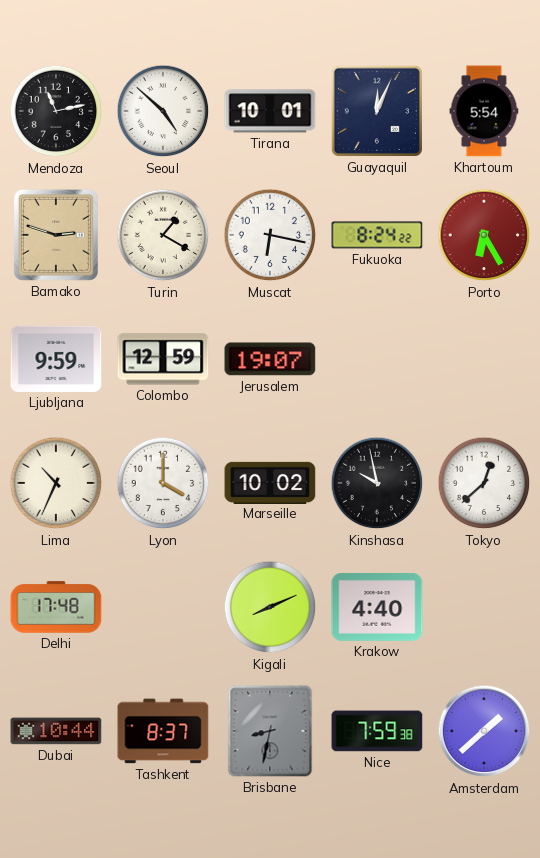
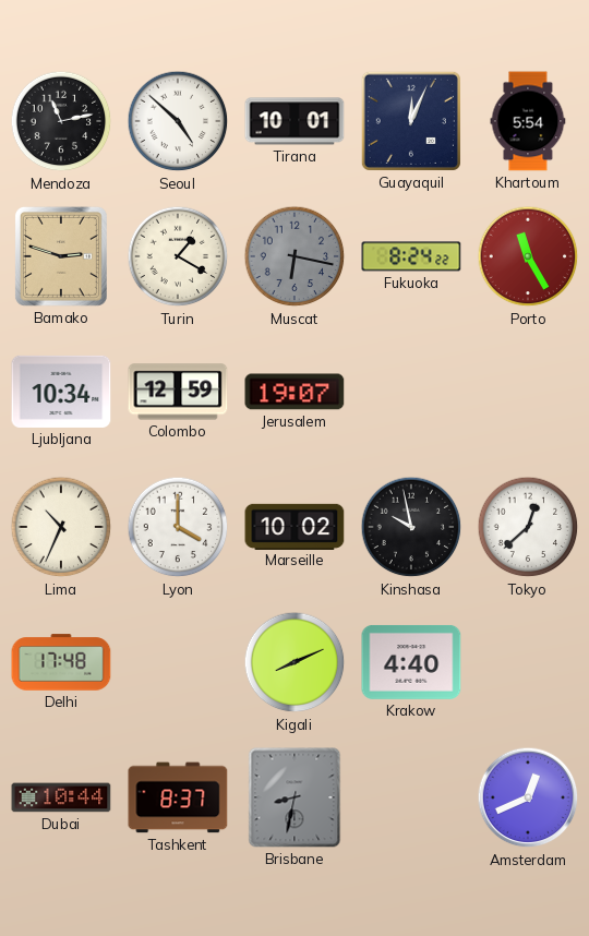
Muscat dial: white -> grey
Porto: 6:25 -> 11:25
Ljubljana: 9:59 -> 10:34
Nice: 7:59 -> none
Amsterdam: 1:38 -> 12:41
